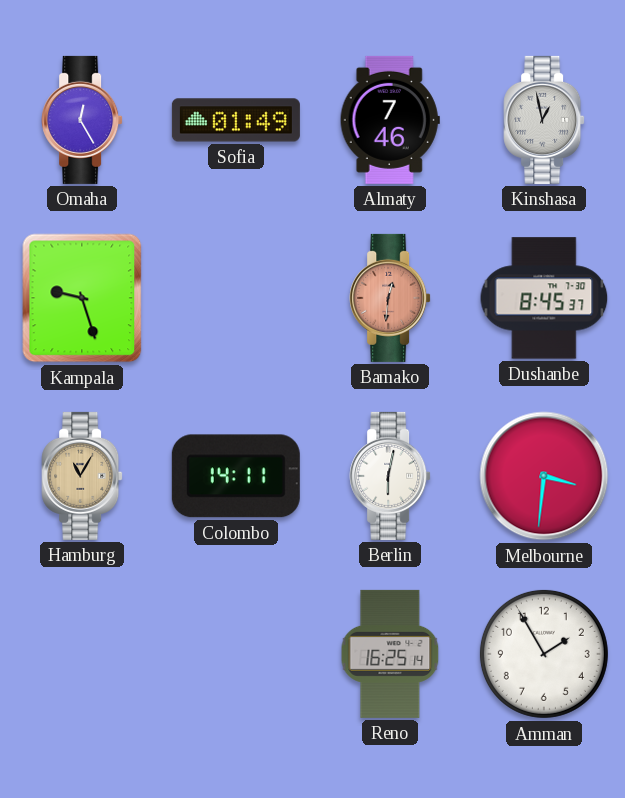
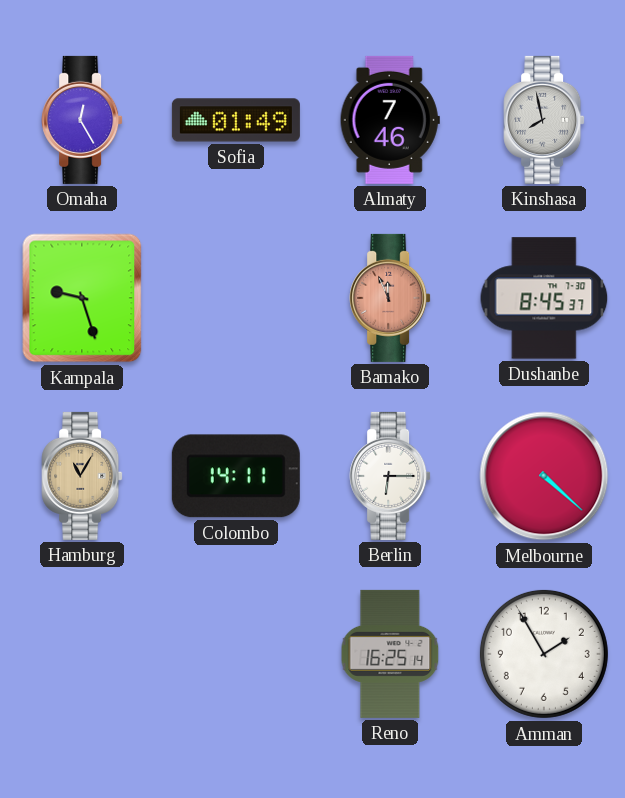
Kinshasa: 12:58 -> 7:58
Bamako: 12:31 -> 11:56
Berlin: 6:02 -> 6:15
Melbourne: 3:31 -> 4:22
